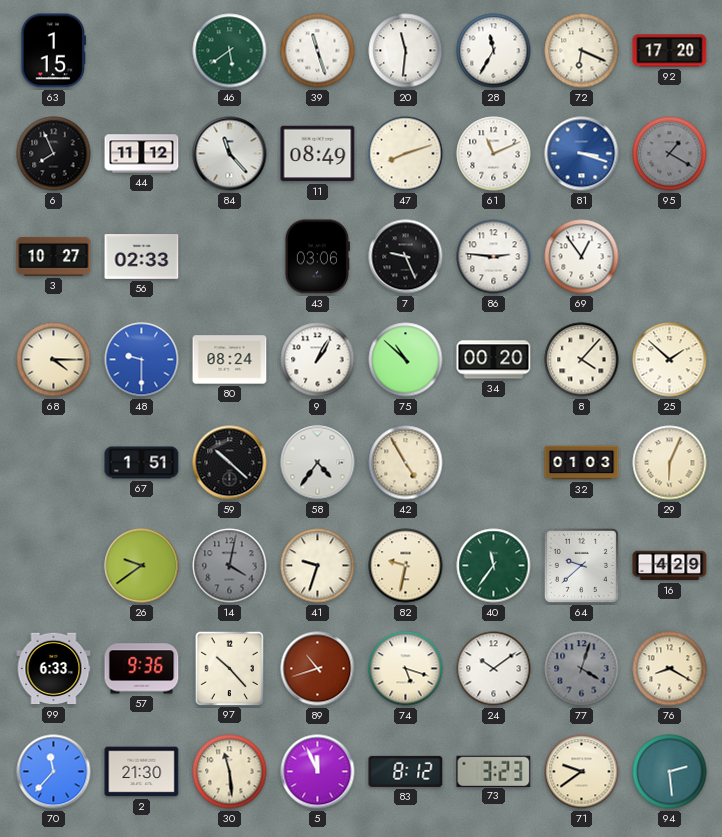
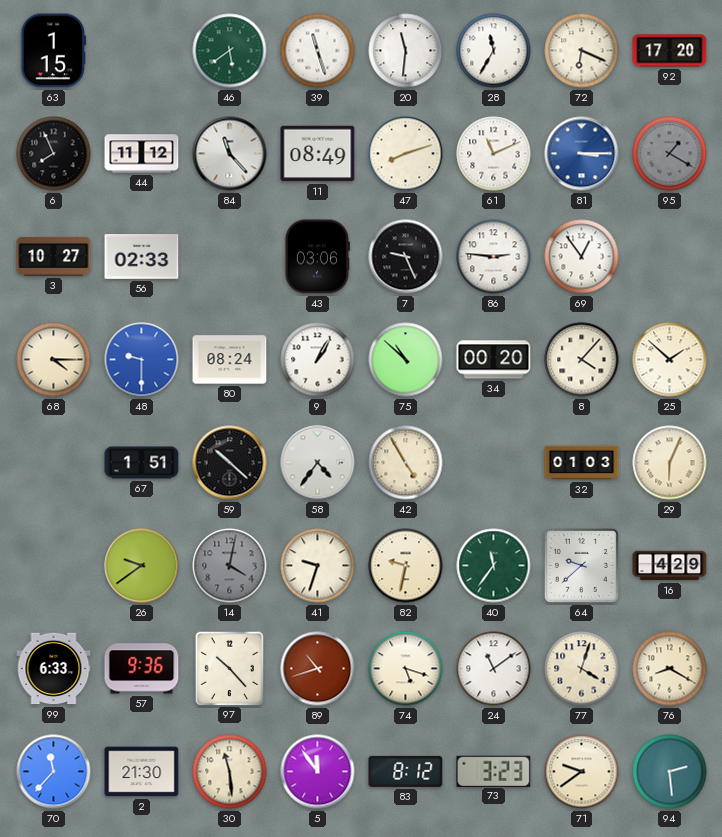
81: 3:18 -> 3:15
24: 10:09 -> 11:09
77 dial: grey -> cream
5: 11:56 -> 11:54
